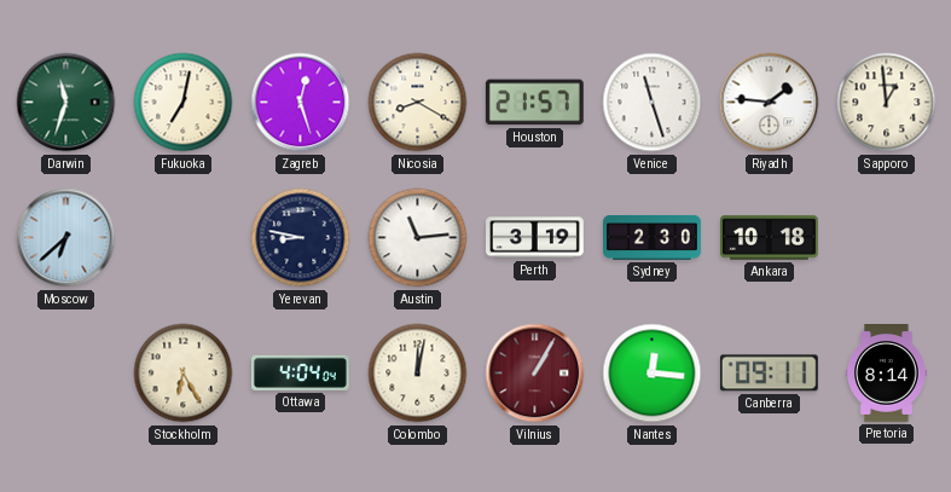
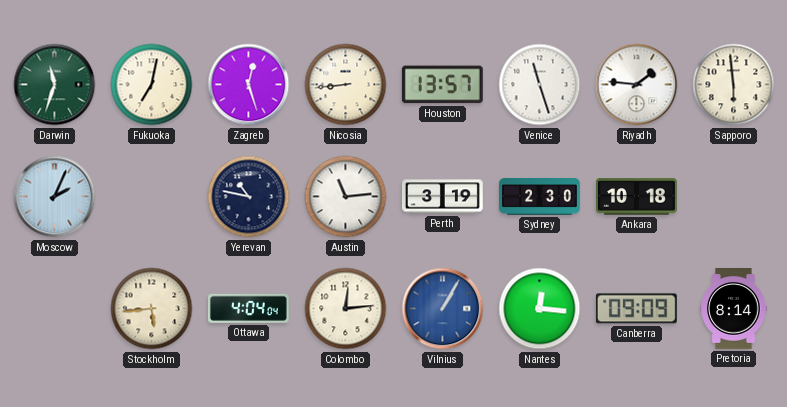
Nicosia: 8:20 -> 8:44
Houston: 21:57 -> 13:57
Sapporo: 12:59 -> 5:59
Moscow: 6:38 -> 2:04
Yerevan: 8:47 -> 10:47
Stockholm: 6:25 -> 5:44
Colombo: 12:02 -> 12:14
Vilnius dial: burgundy -> blue
Canberra: 09:11 -> 09:09
